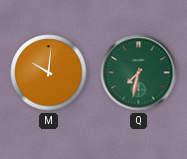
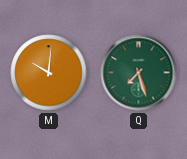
Q: 7:32 -> 7:27
